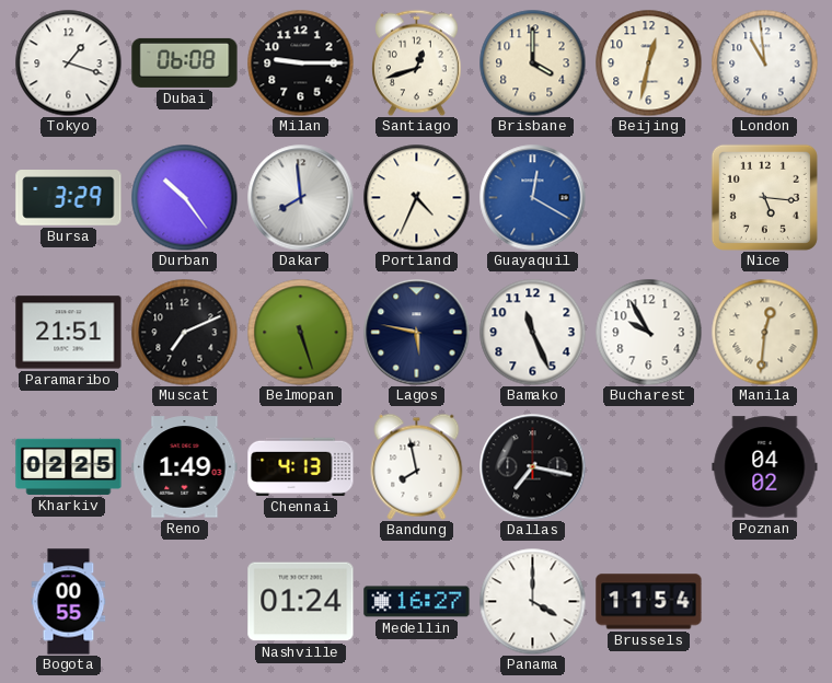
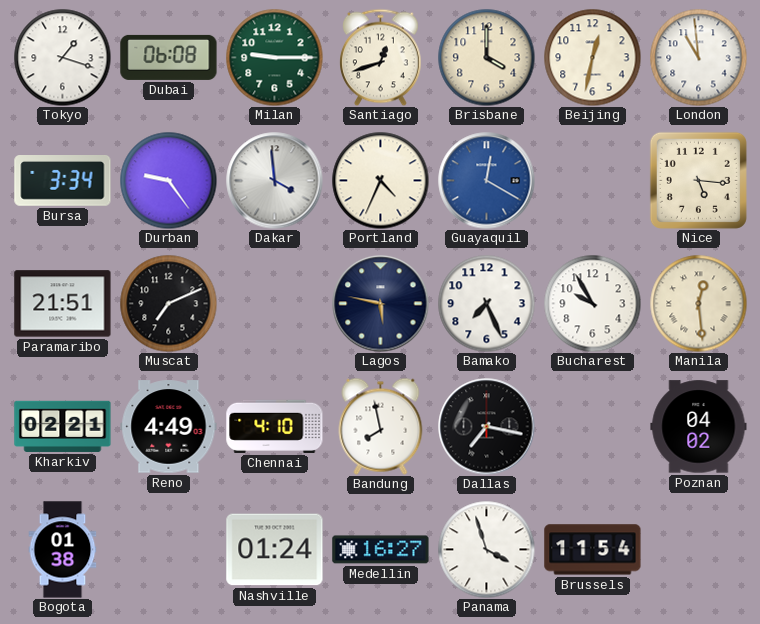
Milan dial: black -> green
Bursa: 3:29 -> 3:34
Durban: 10:24 -> 9:24
Dakar: 7:59 -> 3:59
Belmopan: 5:27 -> none
Bamako: 11:26 -> 7:26
Manila: 12:31 -> 12:29
Kharkiv: 02:25 -> 02:21
Reno: 1:49 -> 4:49
Chennai: 4:13 -> 4:10
Bogota: 00:55 -> 01:38
Panama: 4:00 -> 3:57
